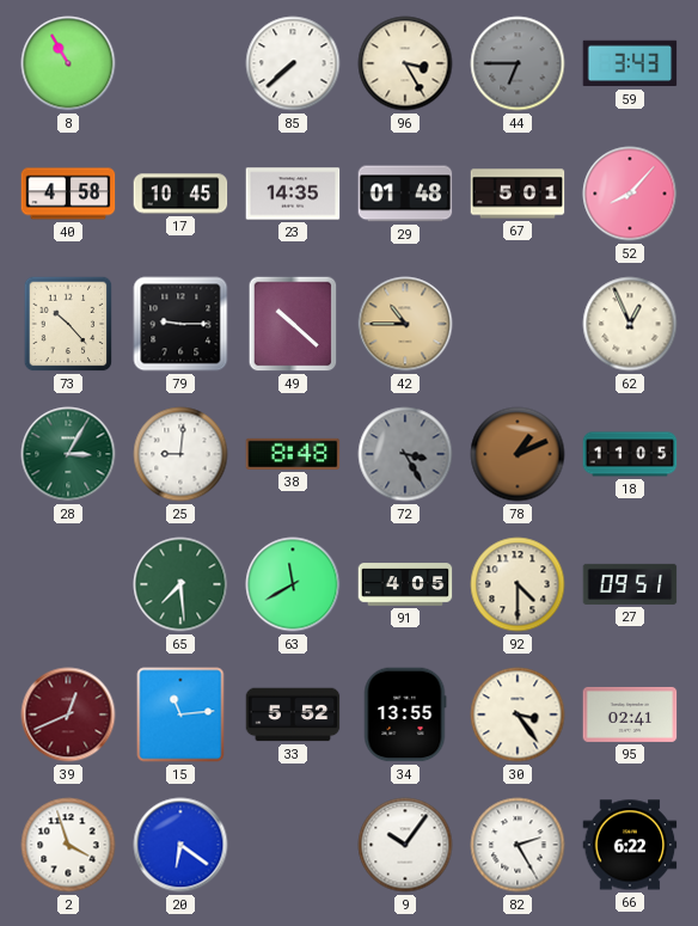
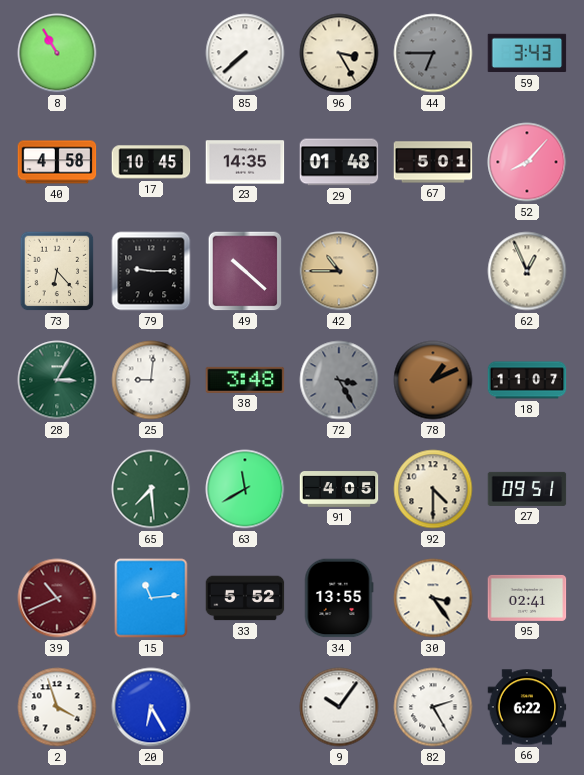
73: 10:23 -> 6:23
38: 8:48 -> 3:48
18: 11:05 -> 11:07
39: 12:41 -> 10:41
20: 6:21 -> 6:25
